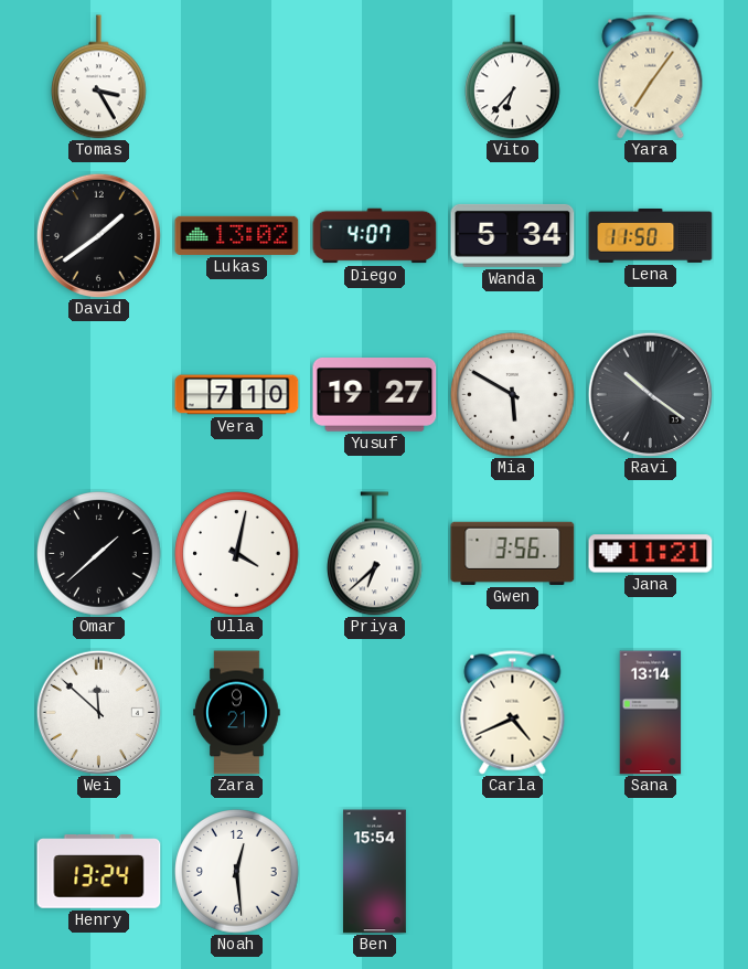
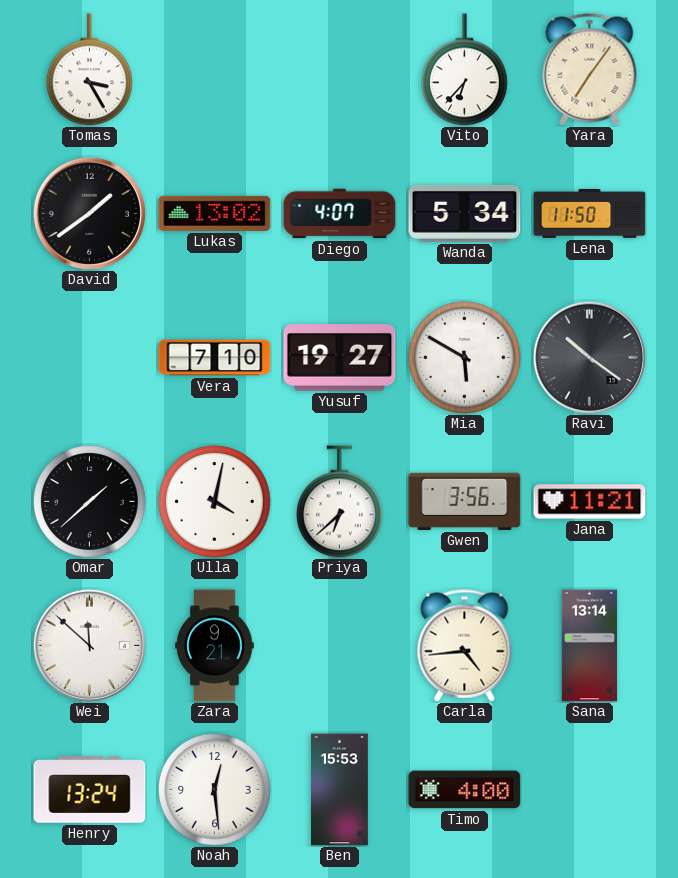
Carla: 4:41 -> 4:44
Ben: 15:54 -> 15:53
Timo: none -> 4:00
